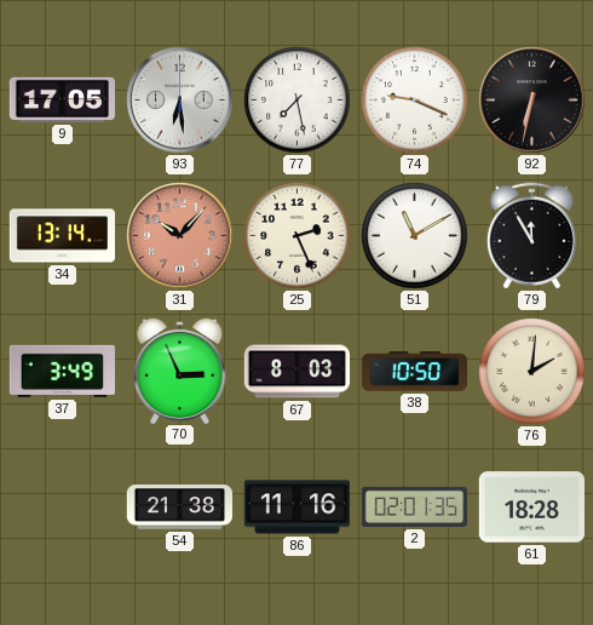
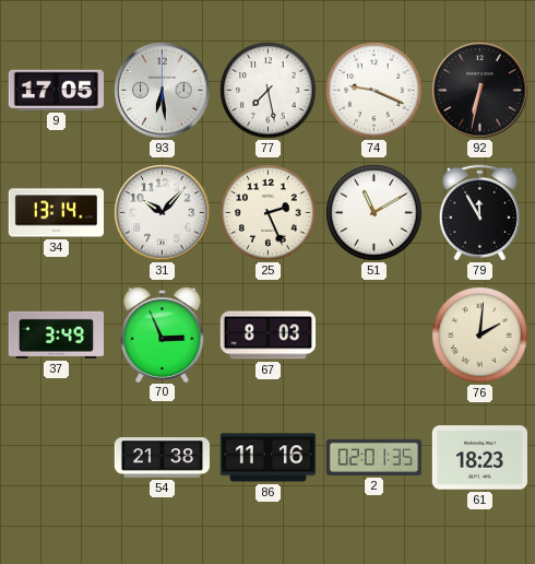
31 dial: salmon -> white
38: 10:50 -> none
61: 18:28 -> 18:23
